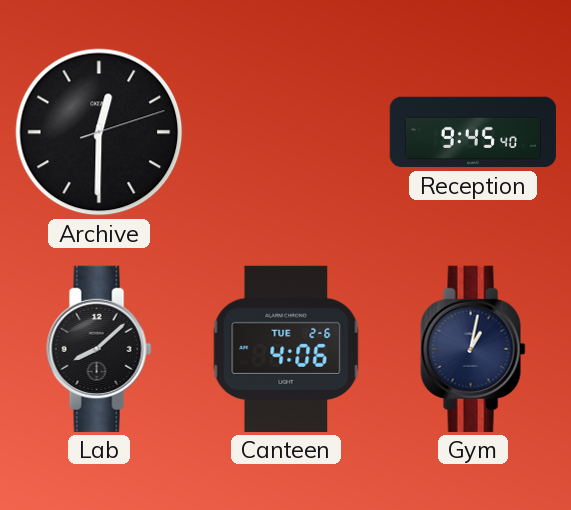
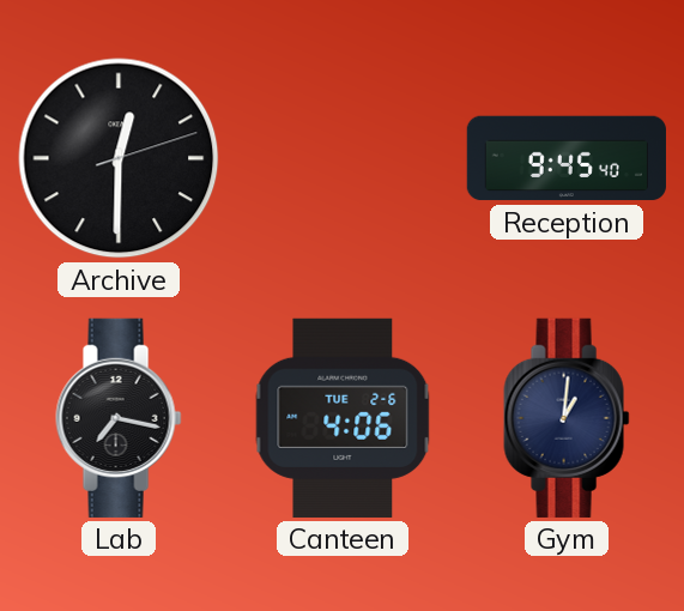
Lab: 8:08 -> 7:17
Gym: 1:02 -> 1:01
